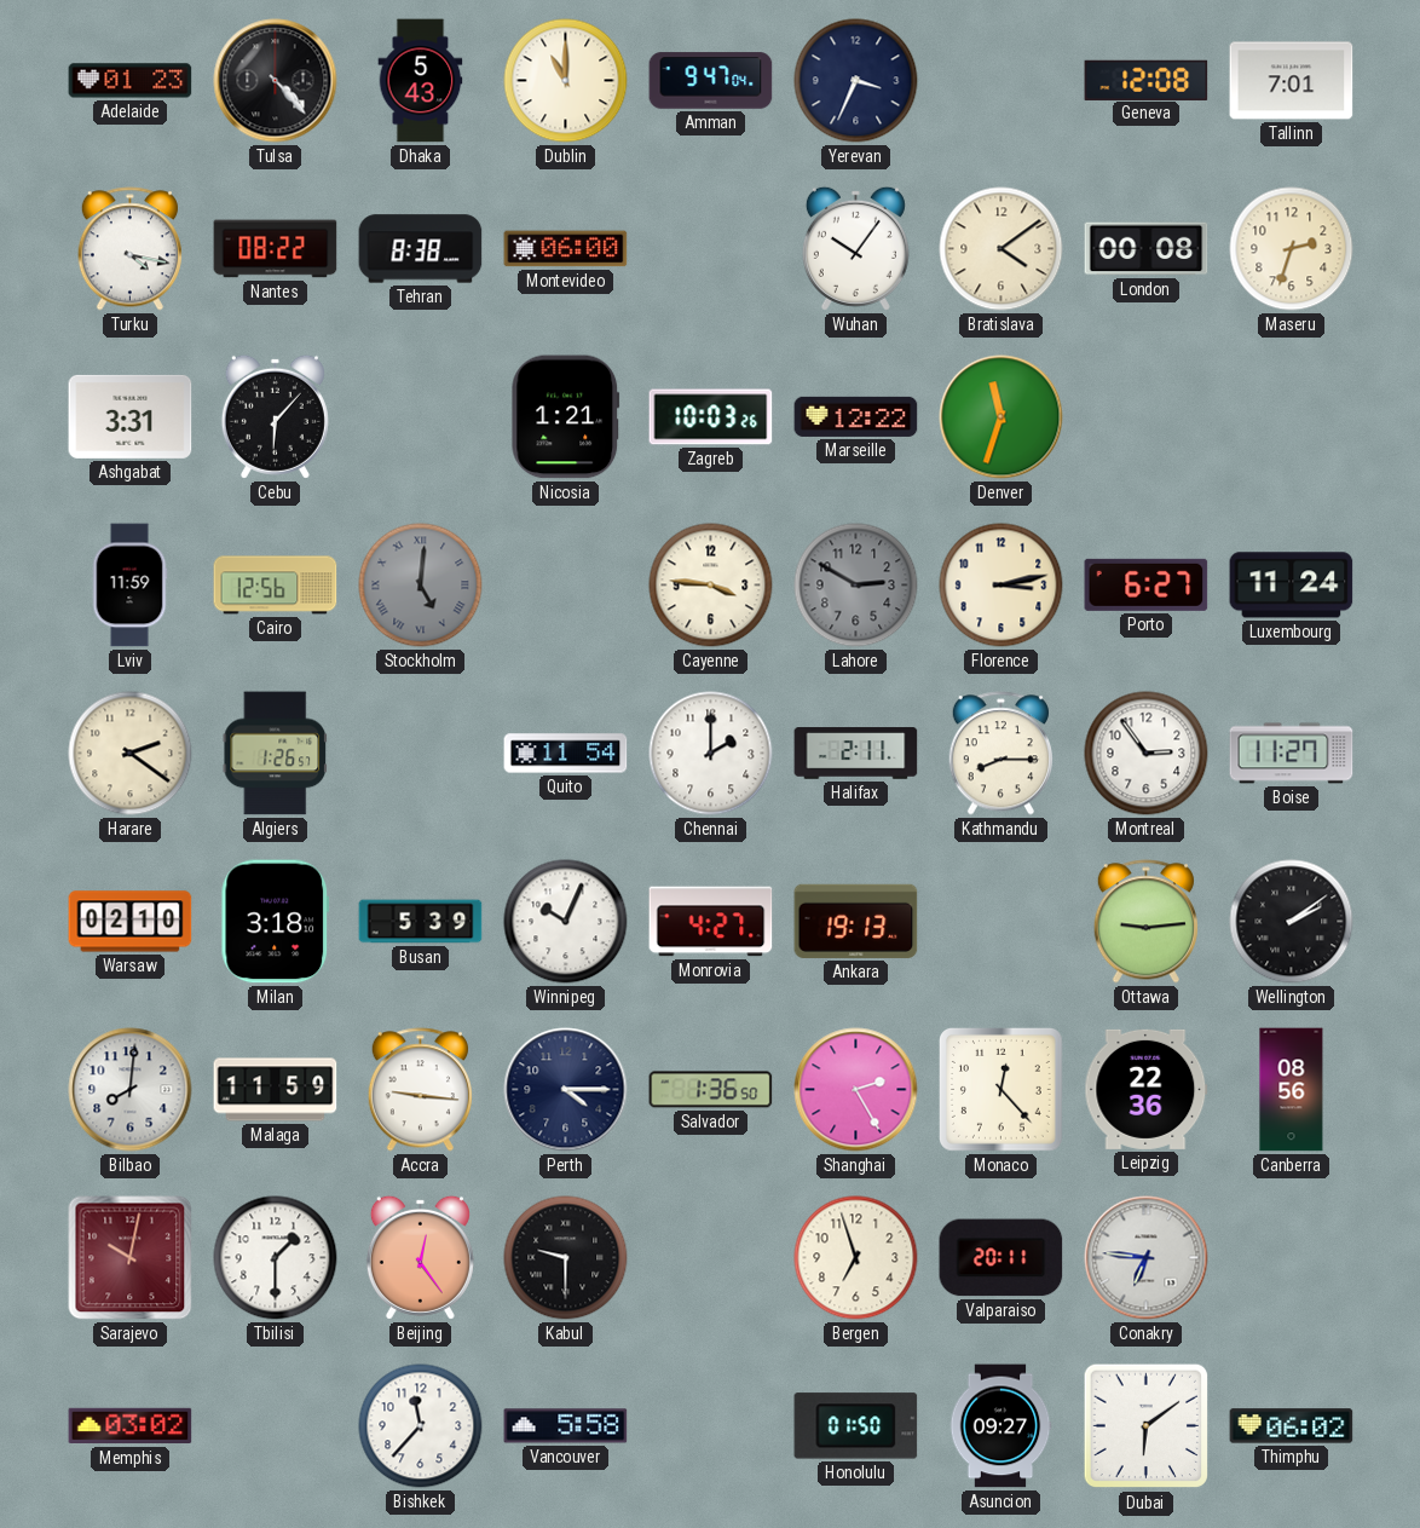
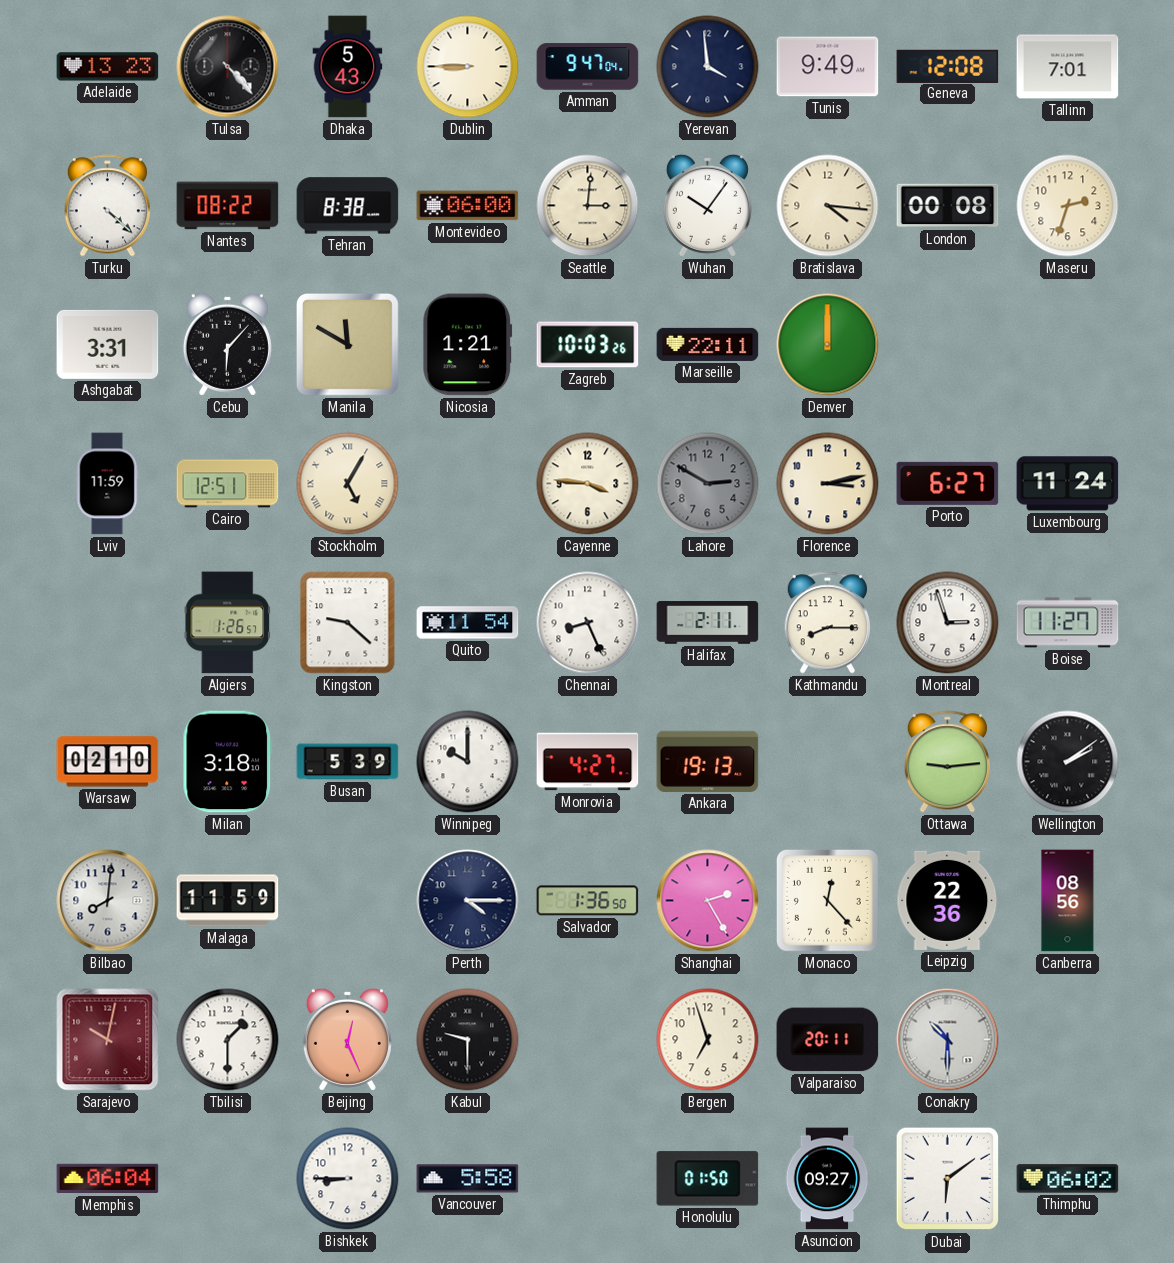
Adelaide: 01:23 -> 13:23
Dublin: 11:00 -> 8:45
Yerevan: 3:34 -> 3:59
Tunis: none -> 9:49
Turku: 4:17 -> 4:22
Seattle: none -> 3:01
Bratislava: 4:09 -> 4:16
Manila: none -> 11:50
Marseille: 12:22 -> 22:11
Denver: 11:33 -> 12:00
Cairo: 12:56 -> 12:51
Stockholm: 5:01 -> 5:05
Stockholm dial: grey -> cream
Harare: 2:21 -> none
Kingston: none -> 9:22
Chennai: 2:00 -> 8:26
Montreal: 2:54 -> 2:57
Winnipeg: 10:04 -> 10:00
Accra: 9:16 -> none
Beijing: 12:24 -> 12:26
Conakry: 6:46 -> 10:30
Memphis: 03:02 -> 06:04
Bishkek: 11:37 -> 8:45
